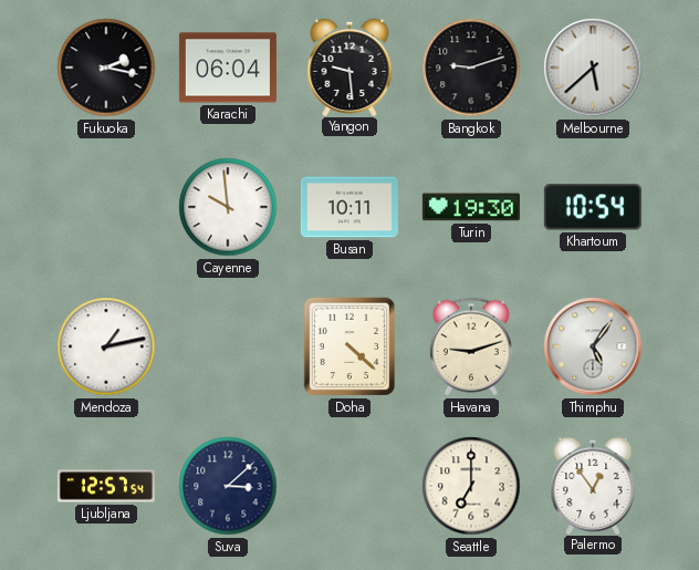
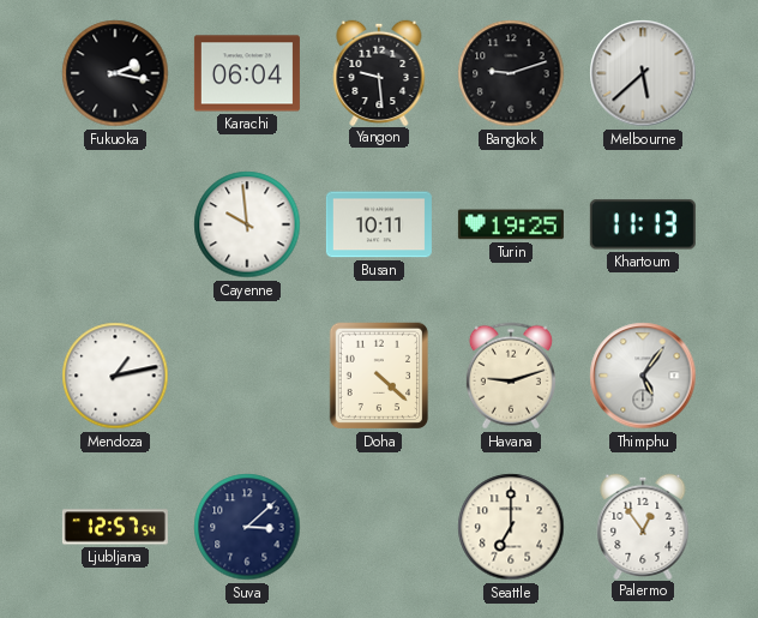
Turin: 19:30 -> 19:25
Khartoum: 10:54 -> 11:13
